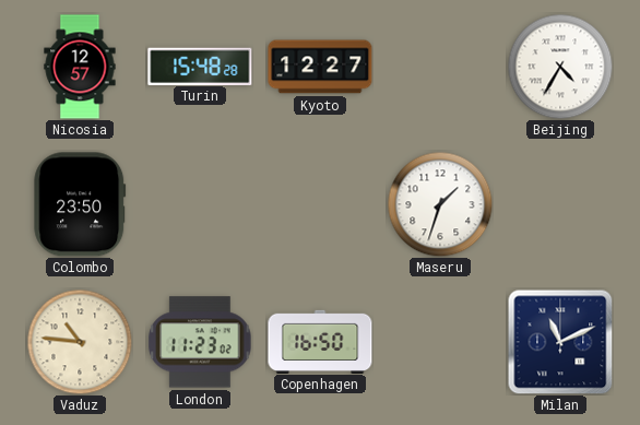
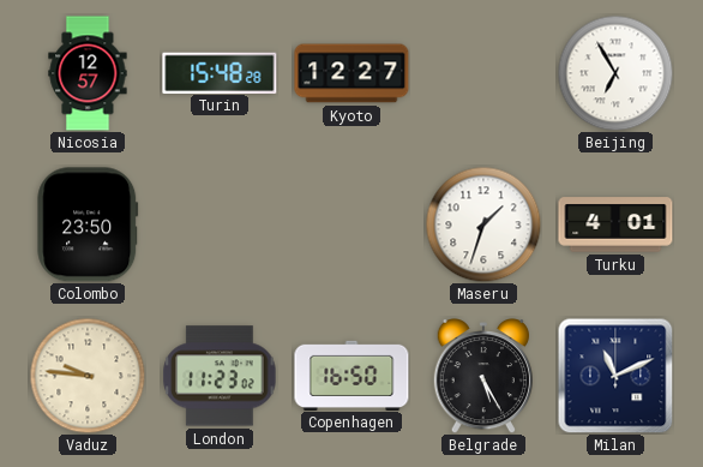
Beijing: 4:35 -> 6:55
Turku: none -> 4:01
Vaduz: 10:46 -> 9:46
Belgrade: none -> 5:25
